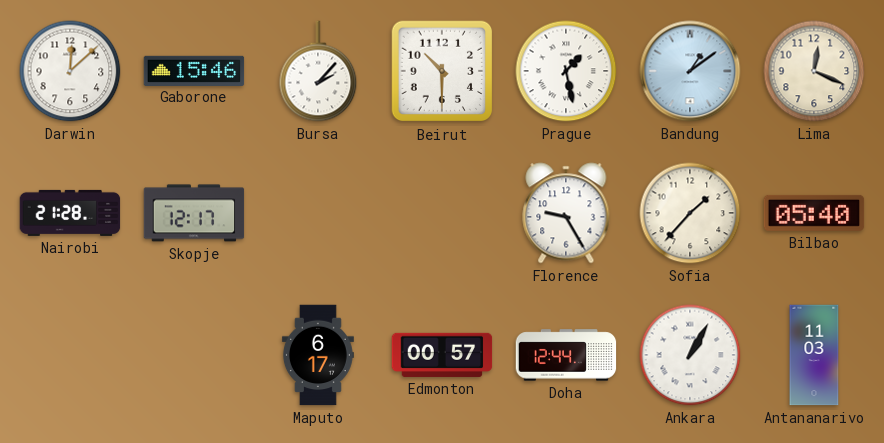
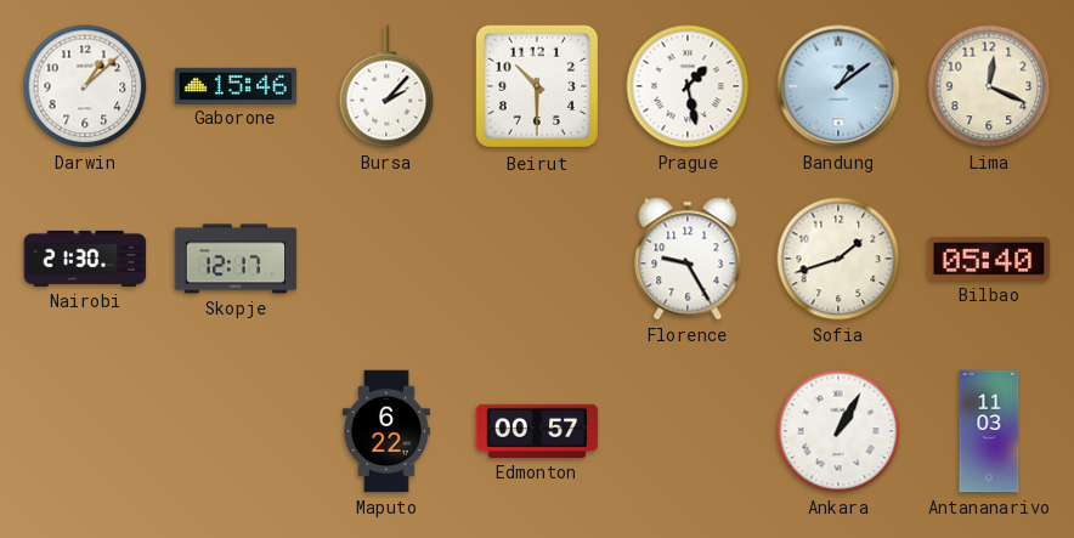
Darwin: 12:08 -> 1:08
Nairobi: 21:28 -> 21:30
Sofia: 1:37 -> 1:42
Maputo: 6:17 -> 6:22
Doha: 12:44 -> none
